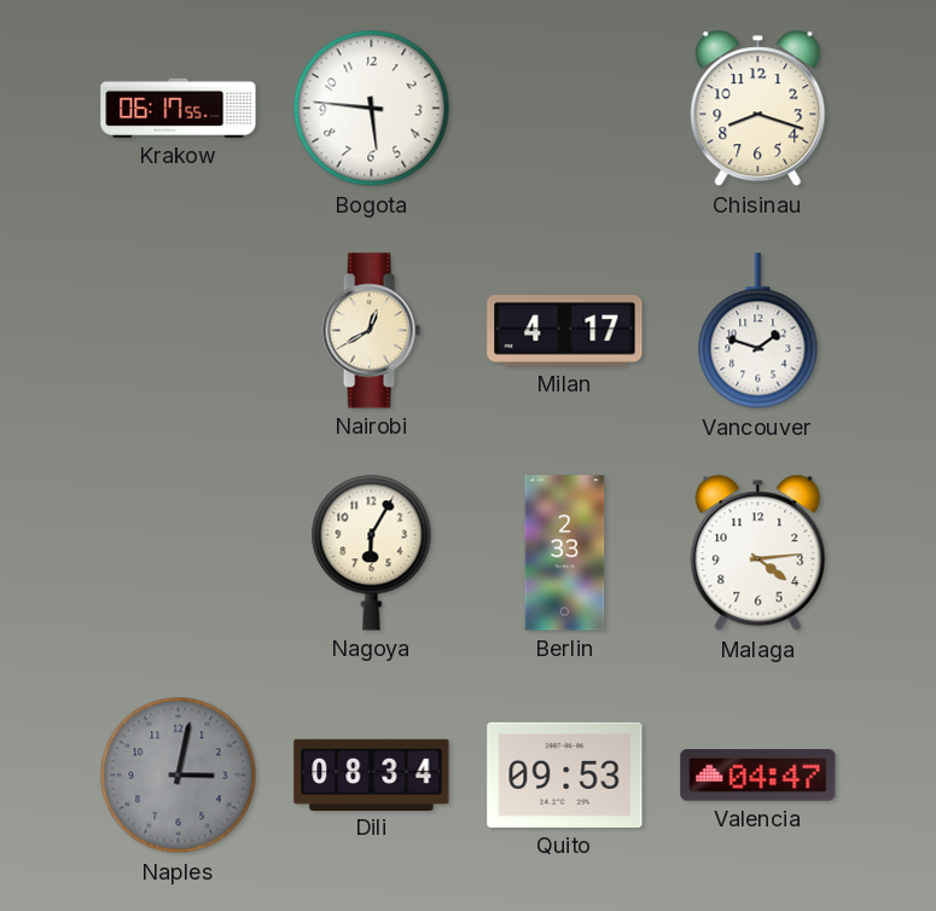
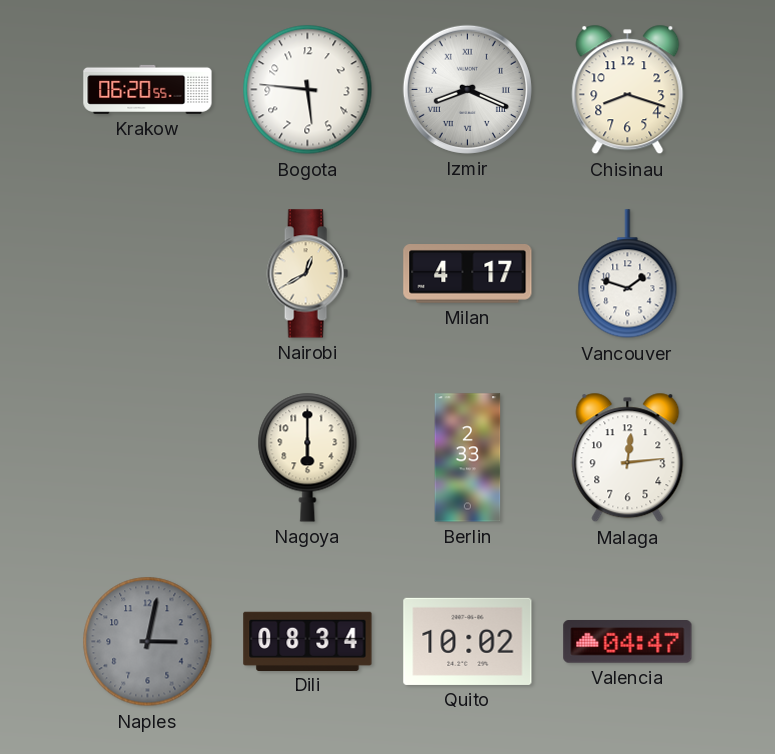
Krakow: 06:17 -> 06:20
Izmir: none -> 8:19
Nagoya: 6:05 -> 6:00
Malaga: 4:14 -> 12:14
Quito: 09:53 -> 10:02
